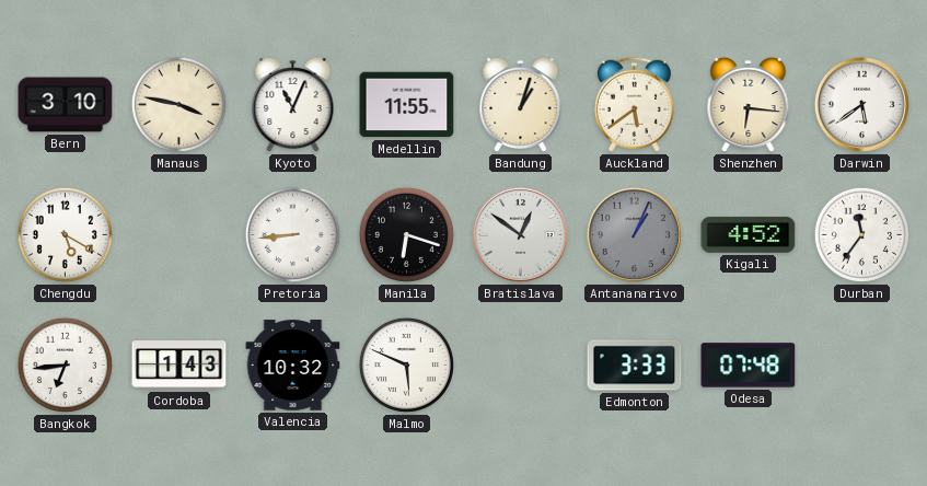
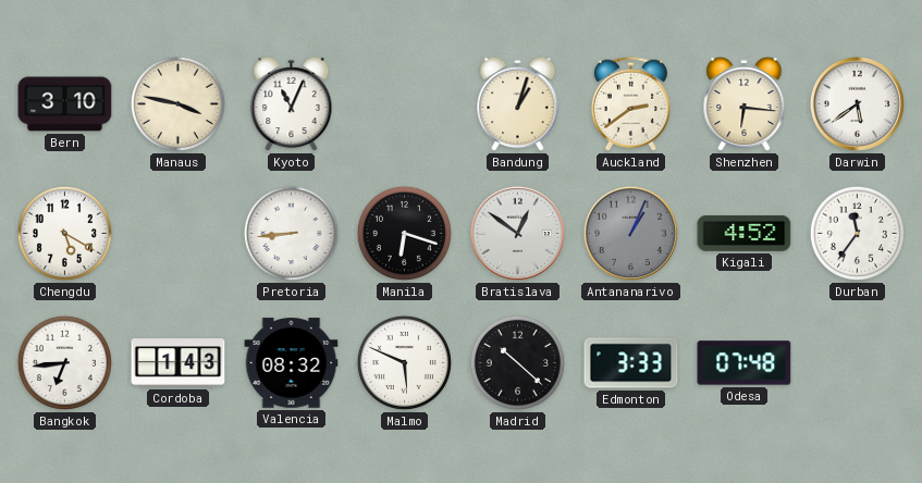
Medellin: 11:55 -> none
Auckland: 5:39 -> 2:39
Valencia: 10:32 -> 08:32
Madrid: none -> 10:22
